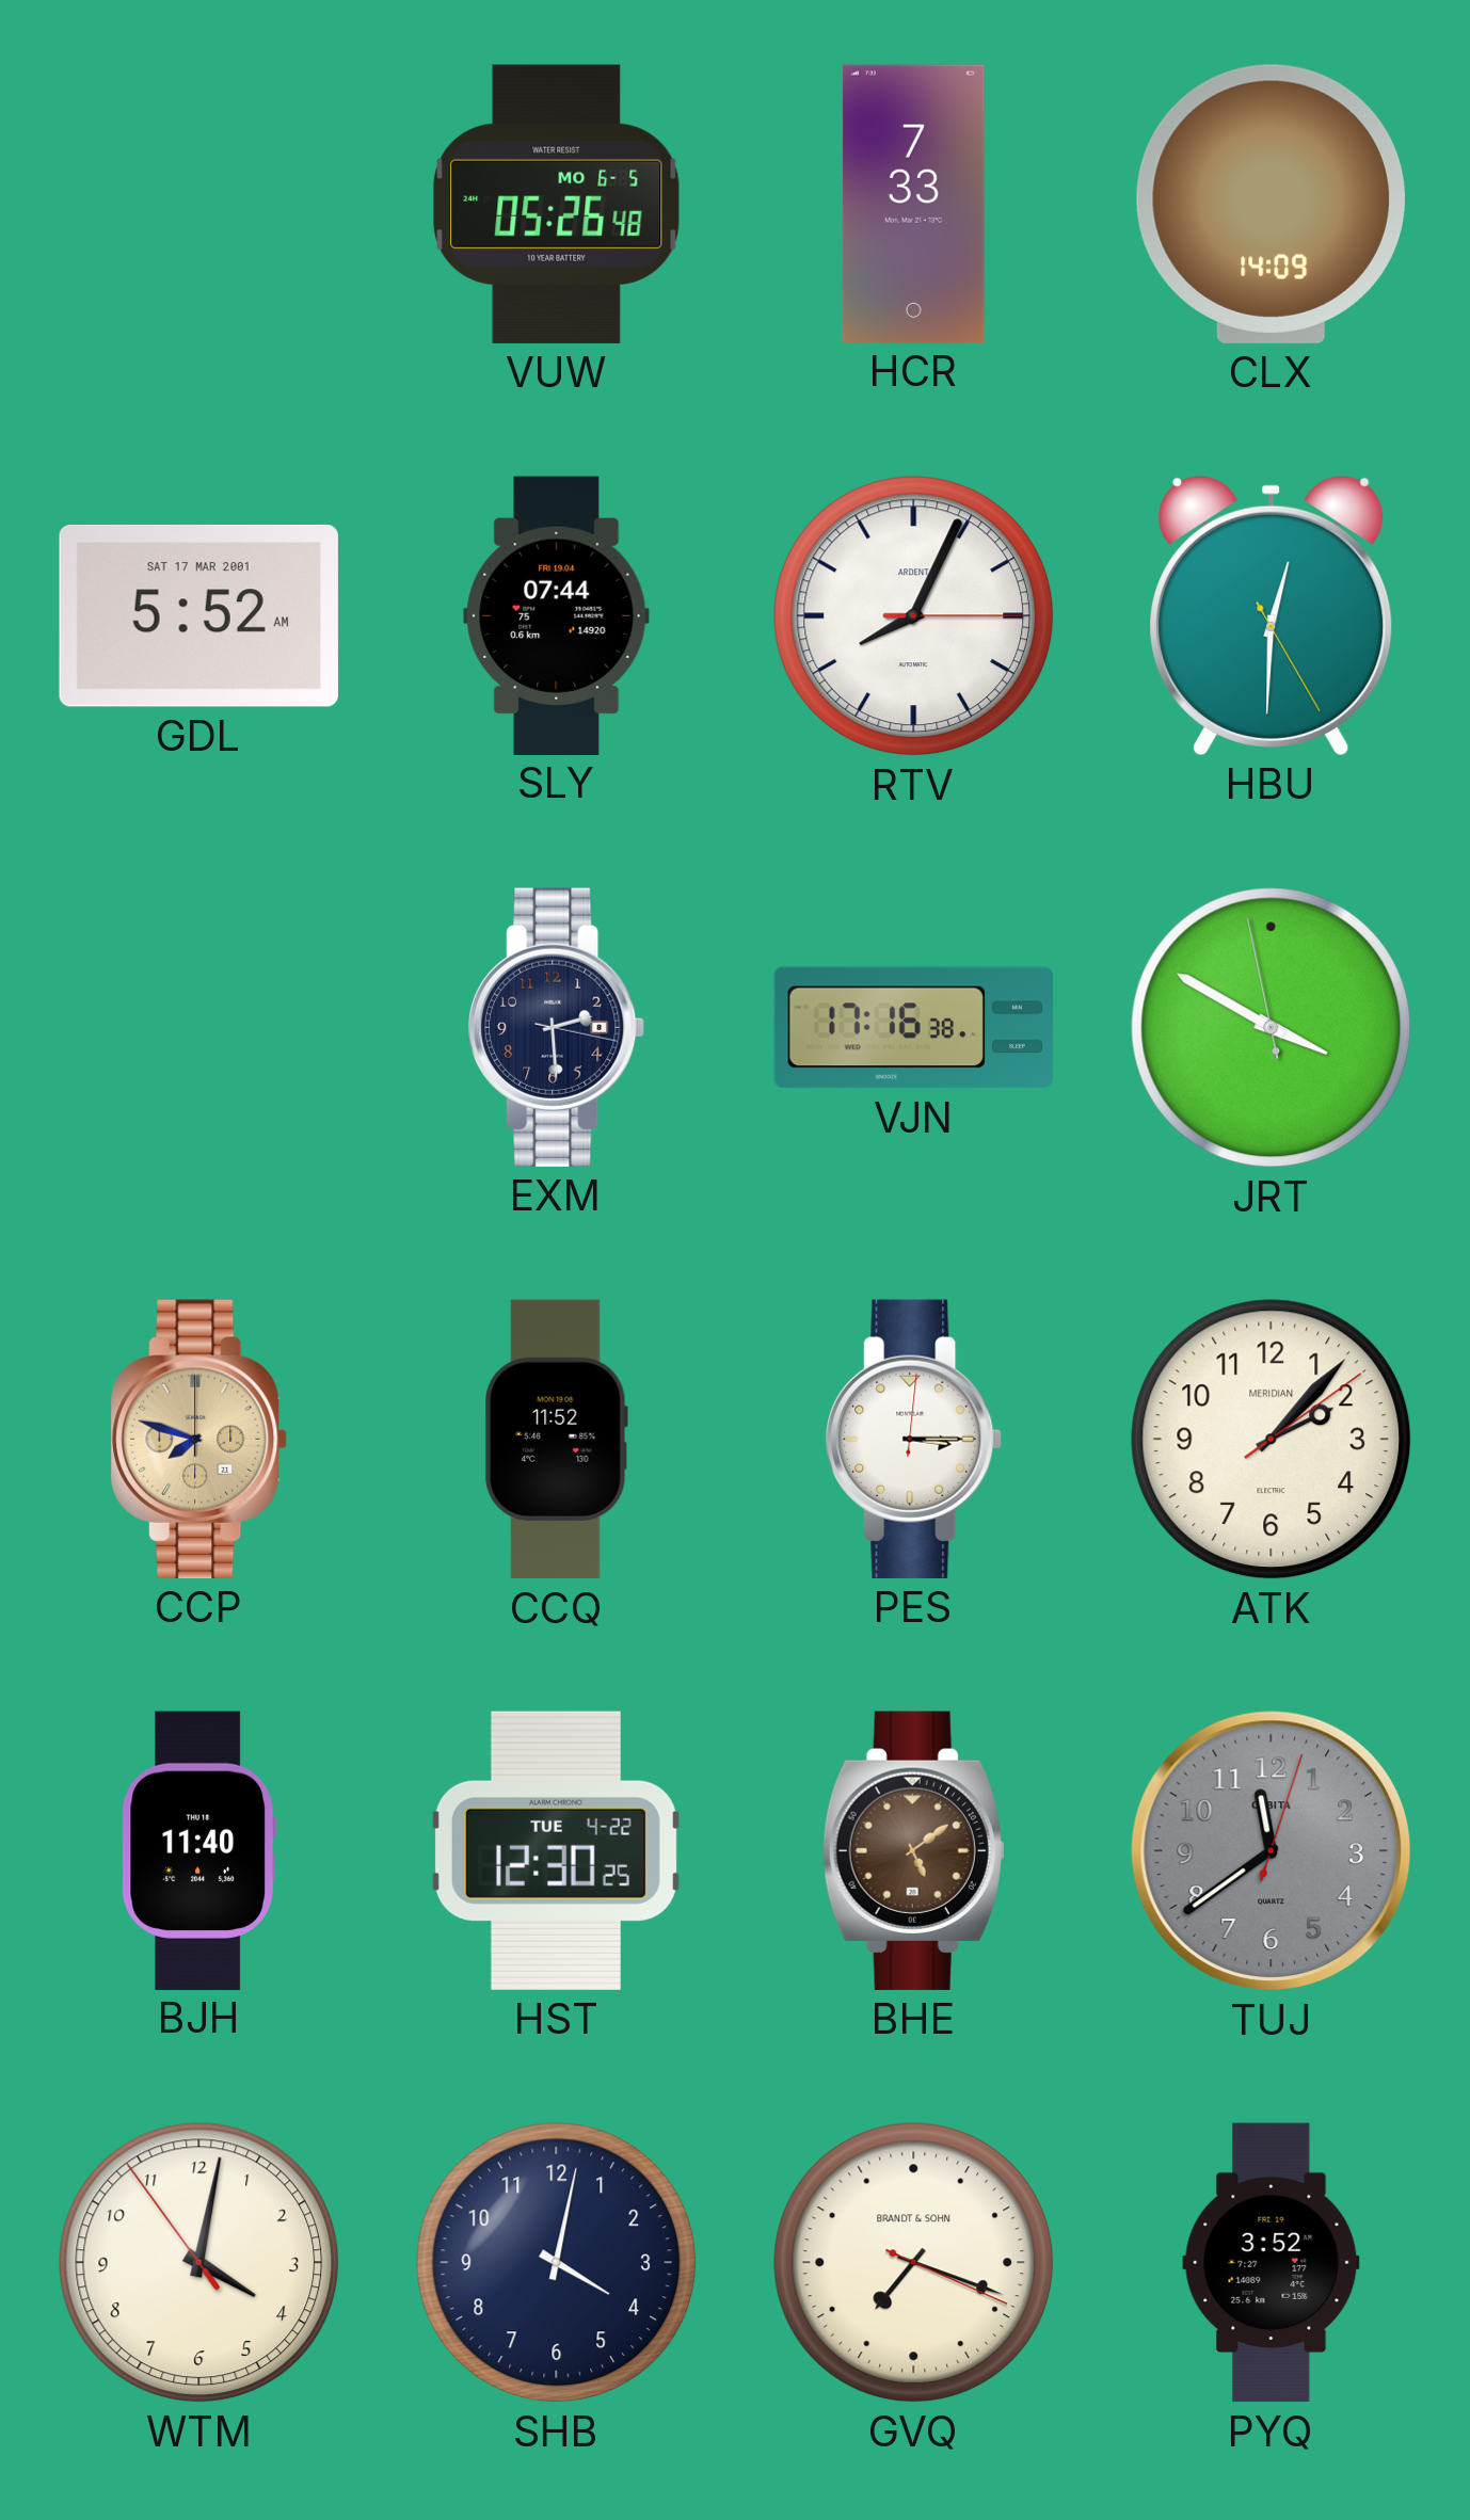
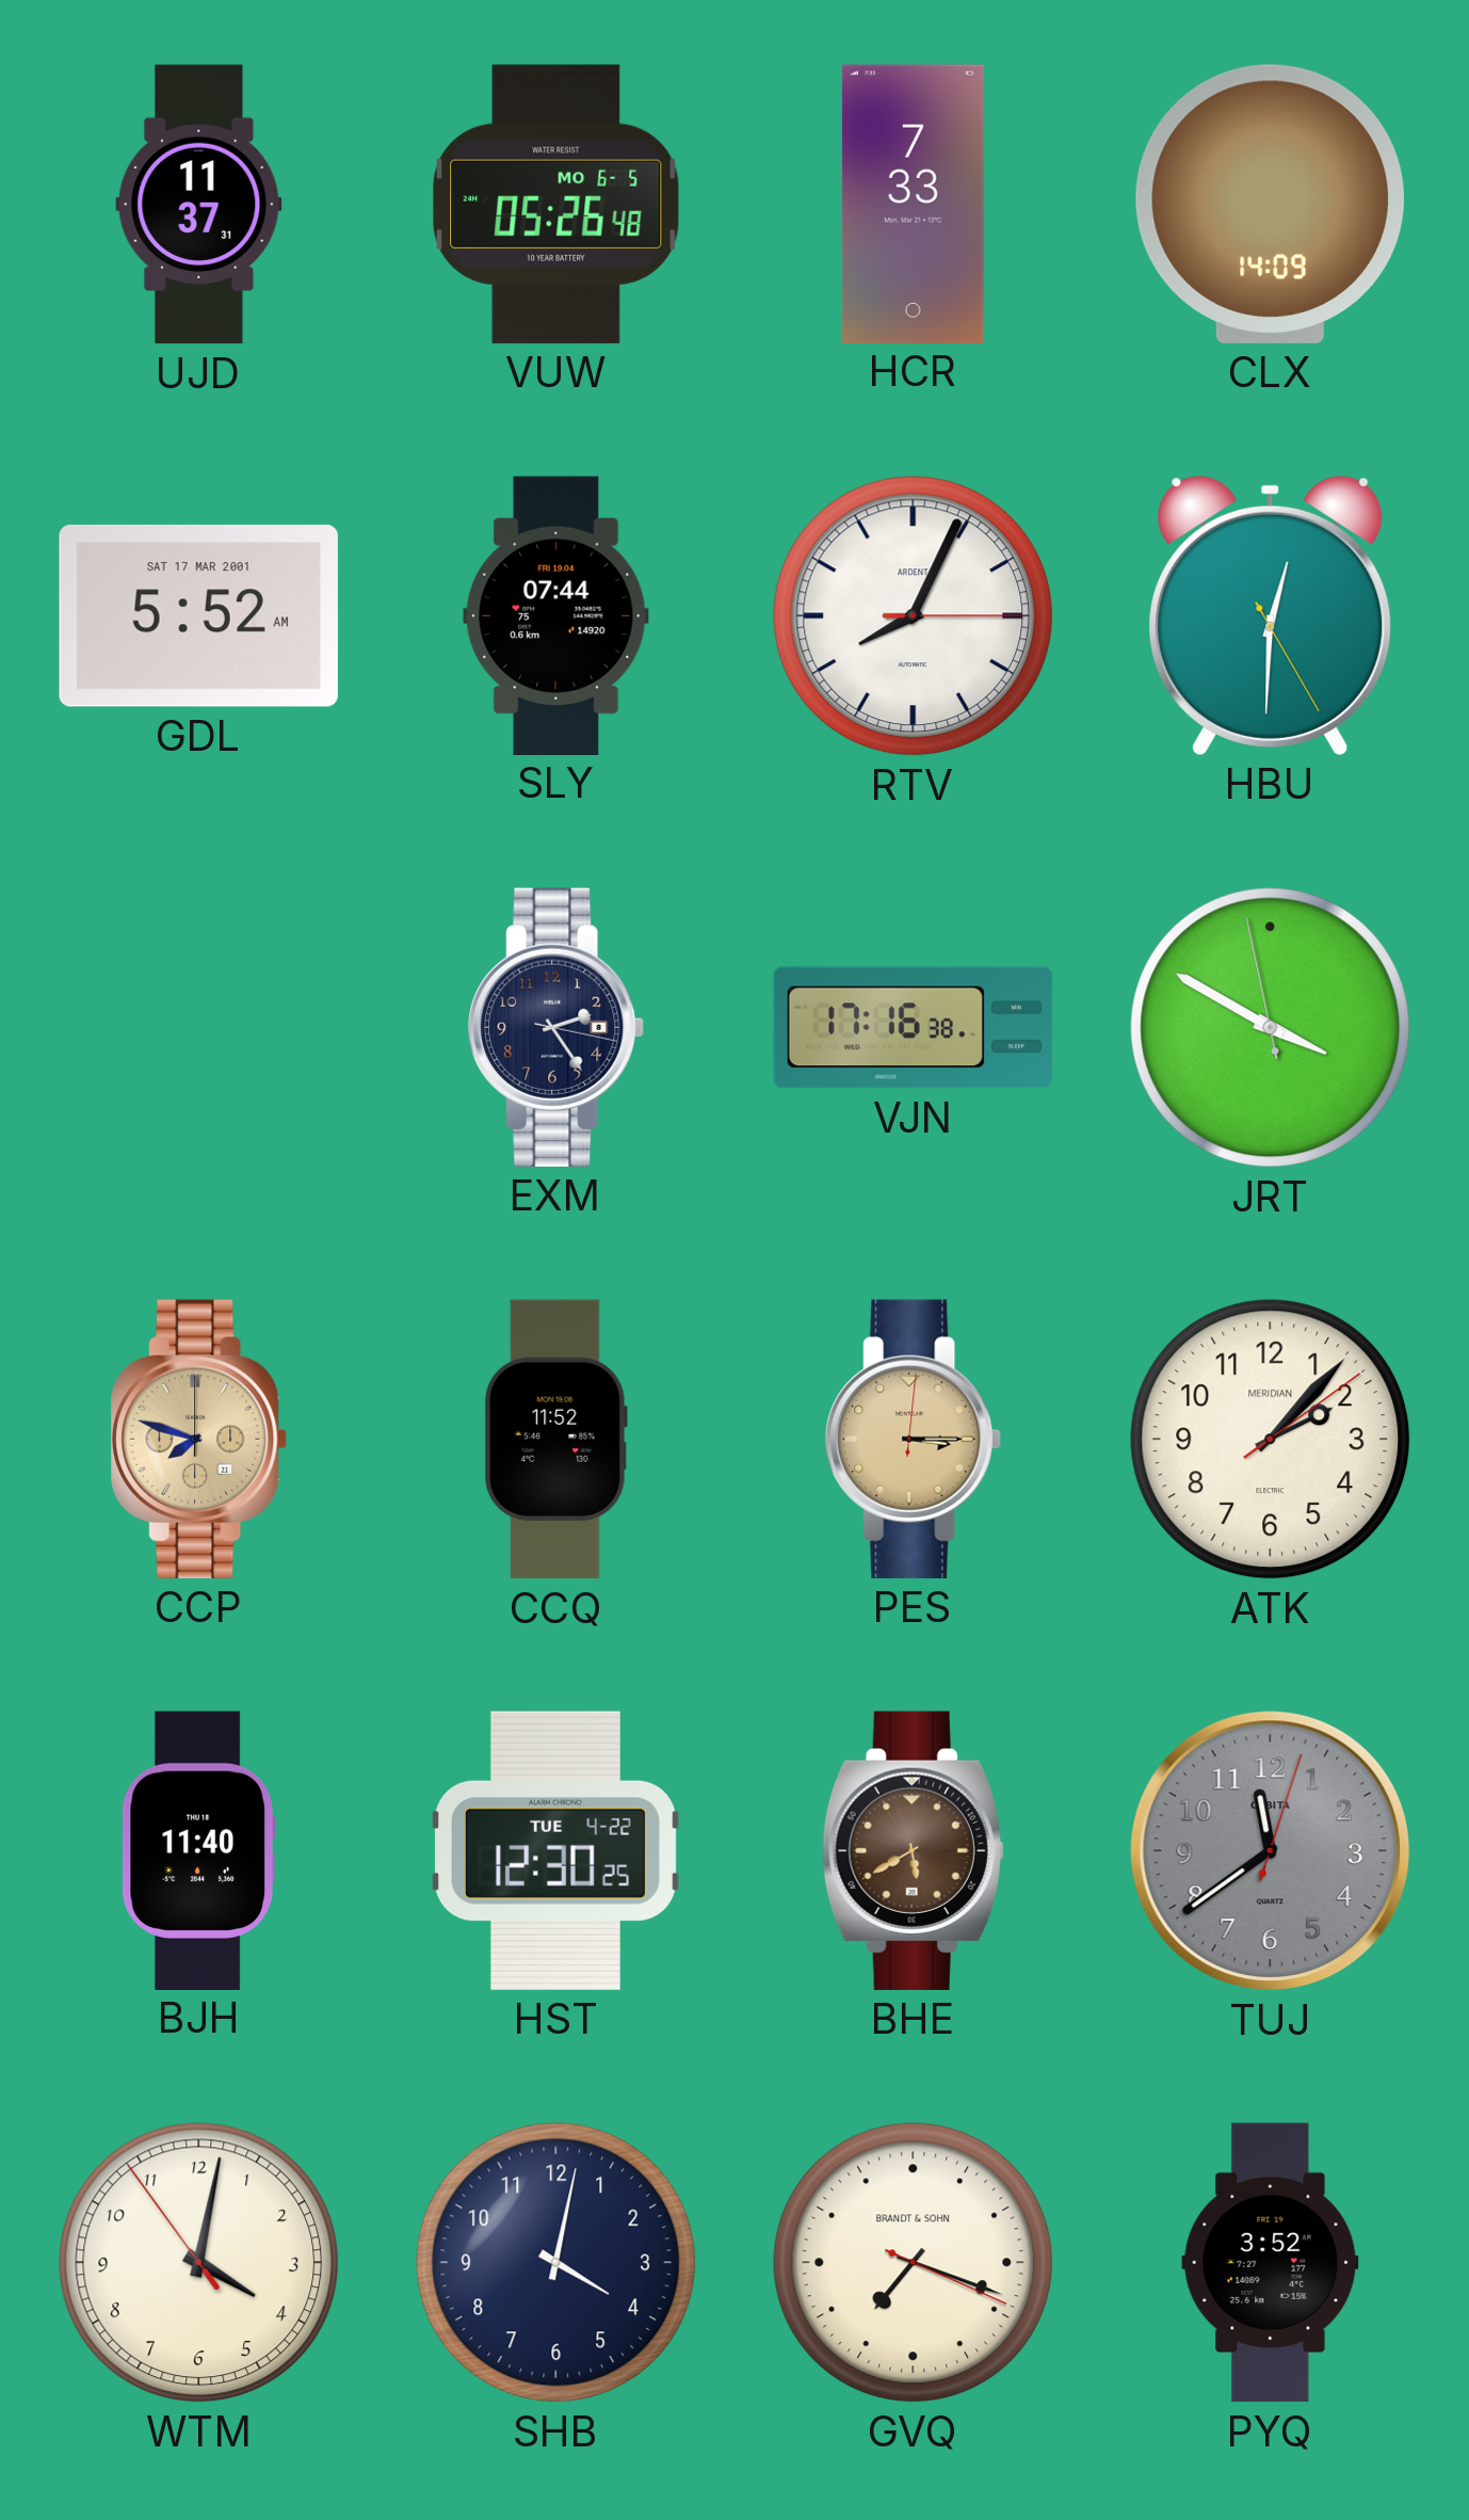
UJD: none -> 11:37
EXM: 2:29 -> 2:24
PES dial: white -> champagne
BHE: 5:09 -> 5:40
